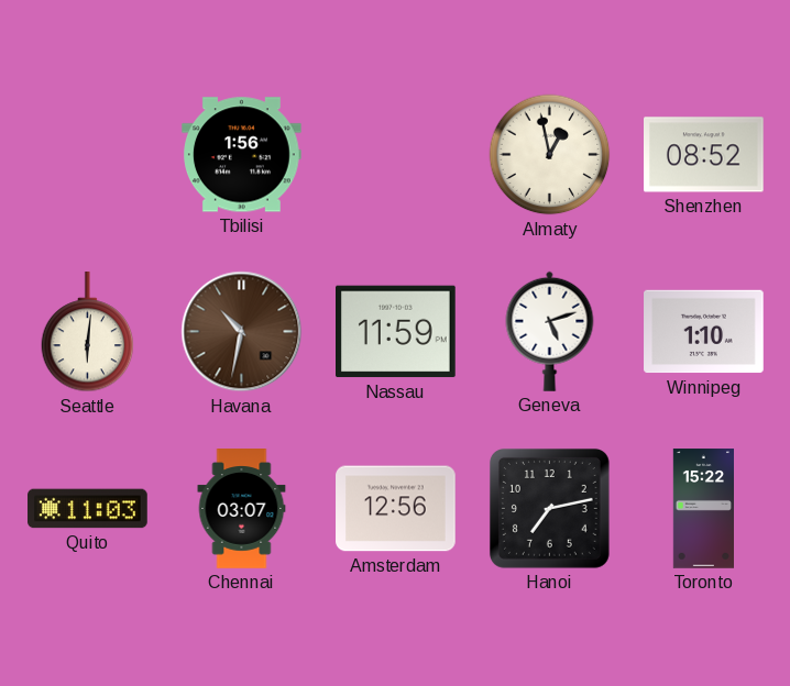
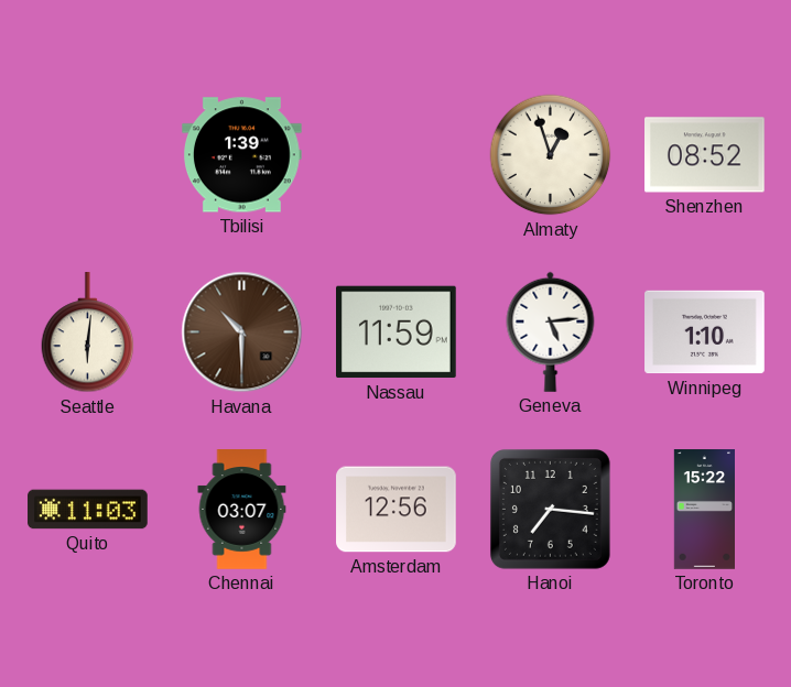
Tbilisi: 1:56 -> 1:39
Almaty: 12:58 -> 12:57
Havana: 10:32 -> 10:30
Geneva: 5:12 -> 5:14
Hanoi: 7:13 -> 7:16
